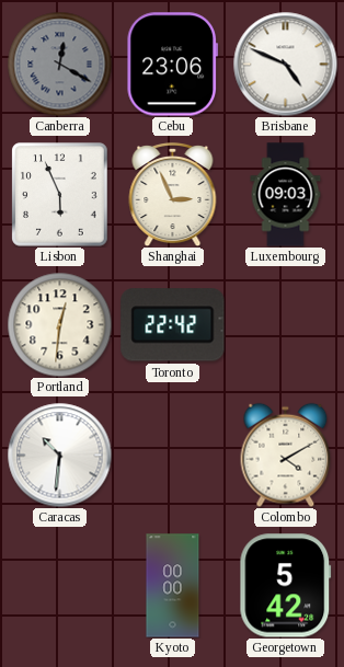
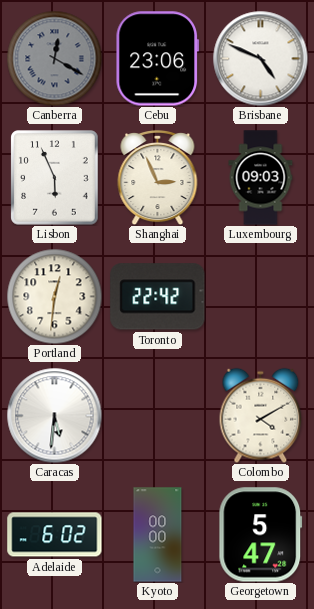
Caracas: 10:31 -> 5:31
Adelaide: none -> 6:02
Georgetown: 5:42 -> 5:47
